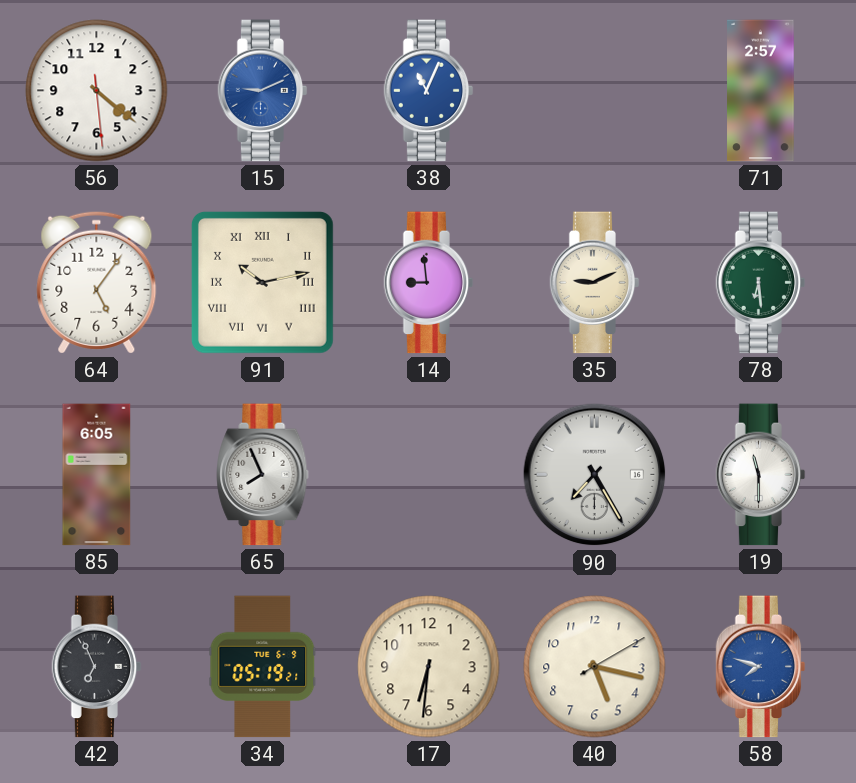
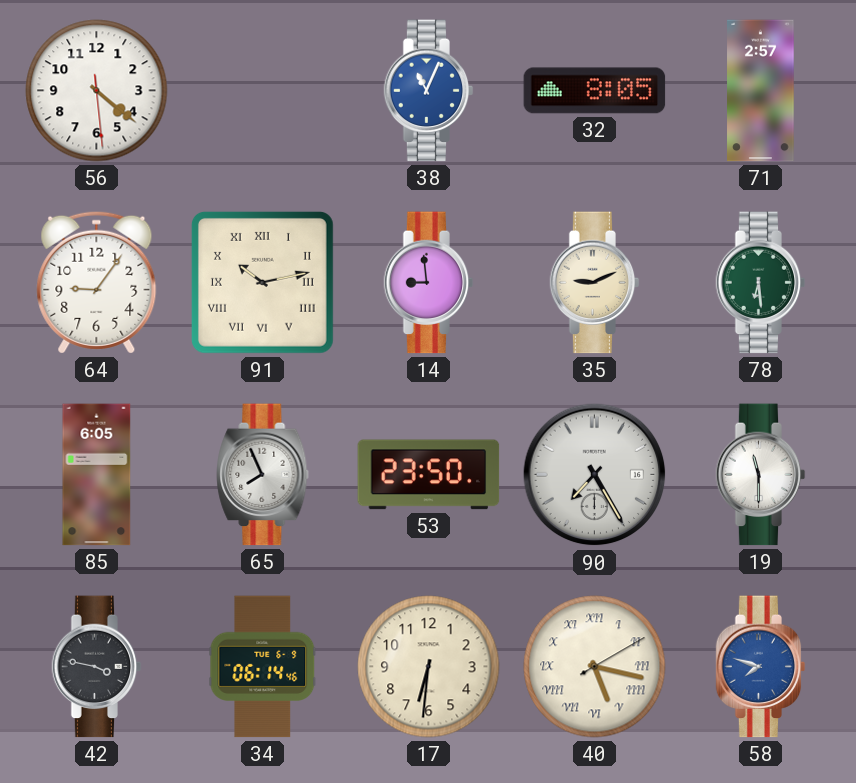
15: 9:11 -> none
32: none -> 8:05
64: 5:06 -> 9:06
53: none -> 23:50
42: 6:56 -> 3:47
34: 05:19 -> 06:14
40 numerals: Arabic -> Roman
